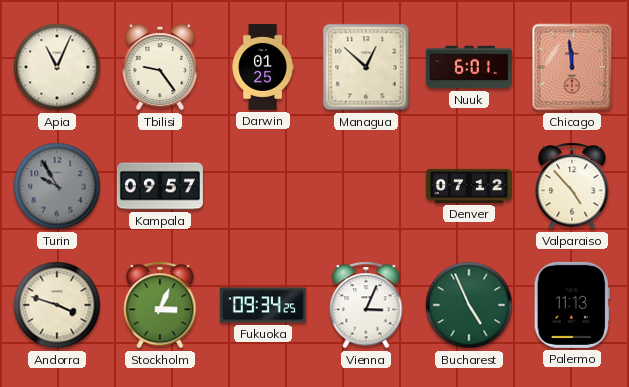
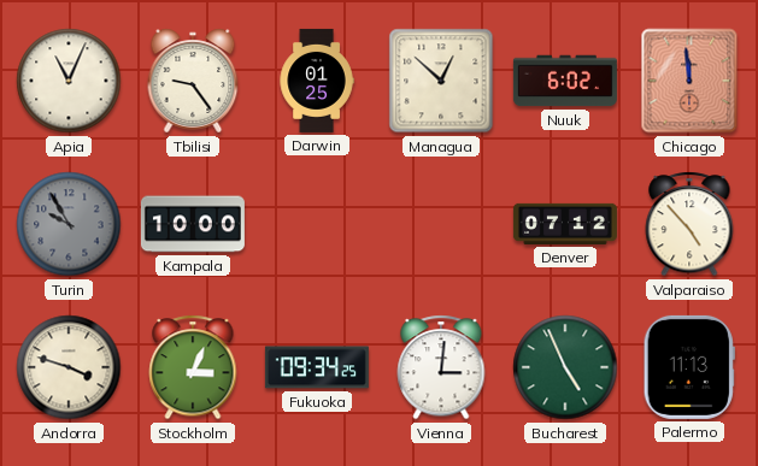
Nuuk: 6:01 -> 6:02
Kampala: 09:57 -> 10:00
Vienna: 3:04 -> 3:01
